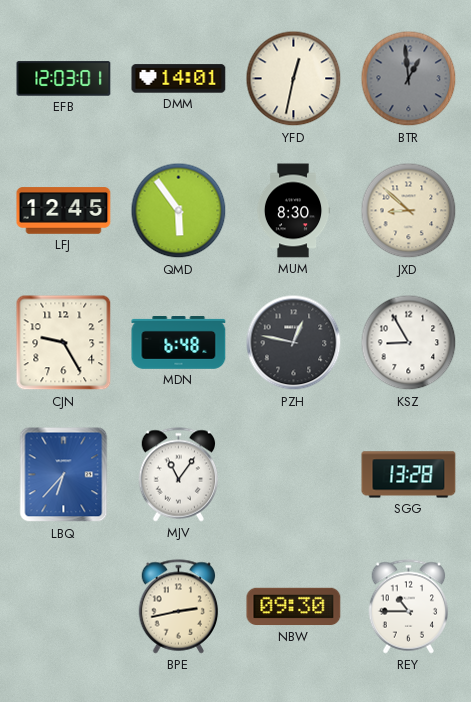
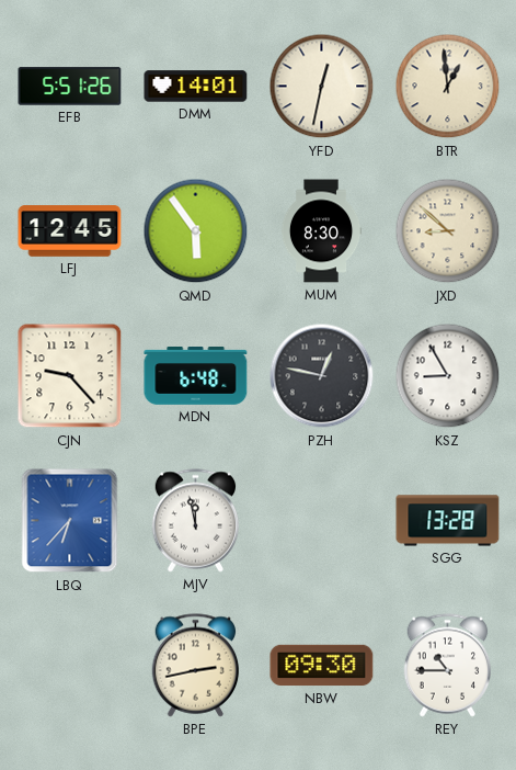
EFB: 12:03 -> 5:51
BTR dial: grey -> cream
CJN: 9:25 -> 9:23
MJV: 11:06 -> 11:58
